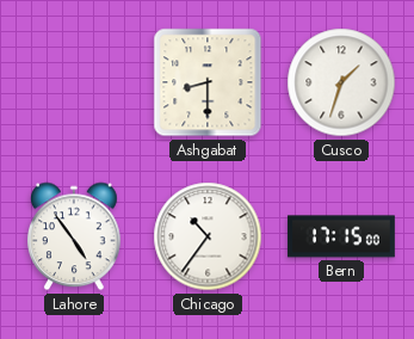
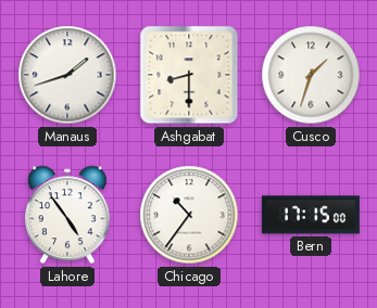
Manaus: none -> 1:42
